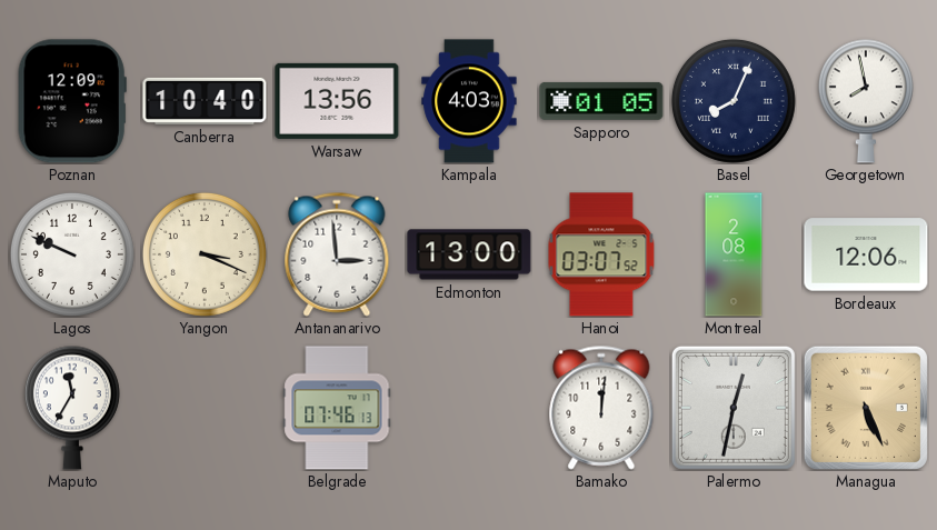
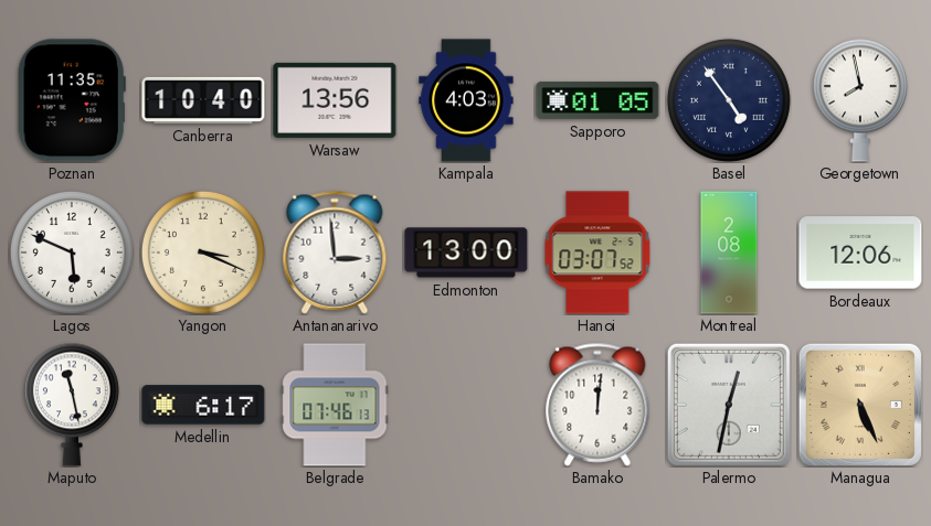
Poznan: 12:09 -> 11:35
Basel: 8:04 -> 4:54
Lagos: 9:49 -> 5:49
Maputo: 11:35 -> 11:28
Medellin: none -> 6:17
